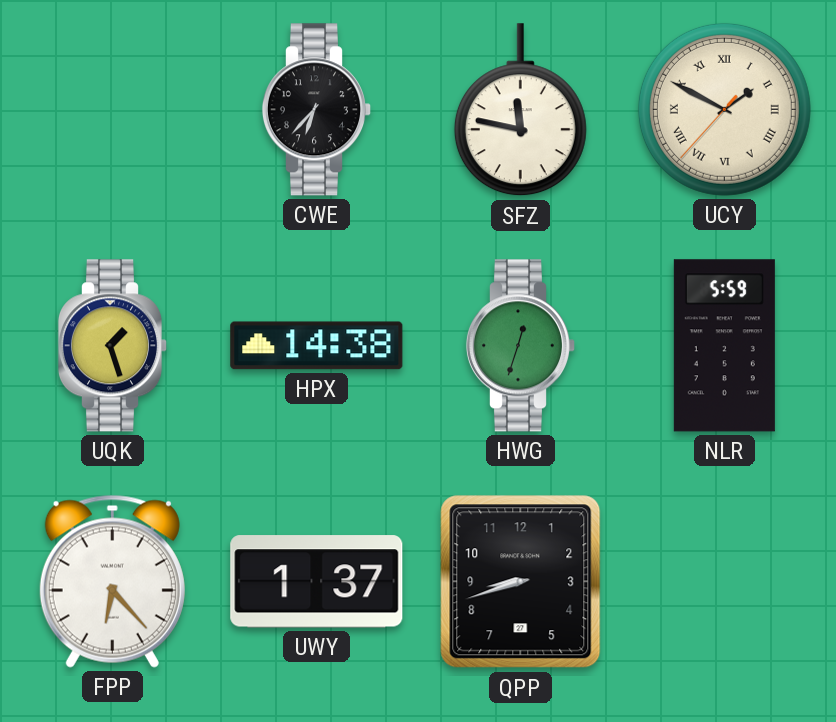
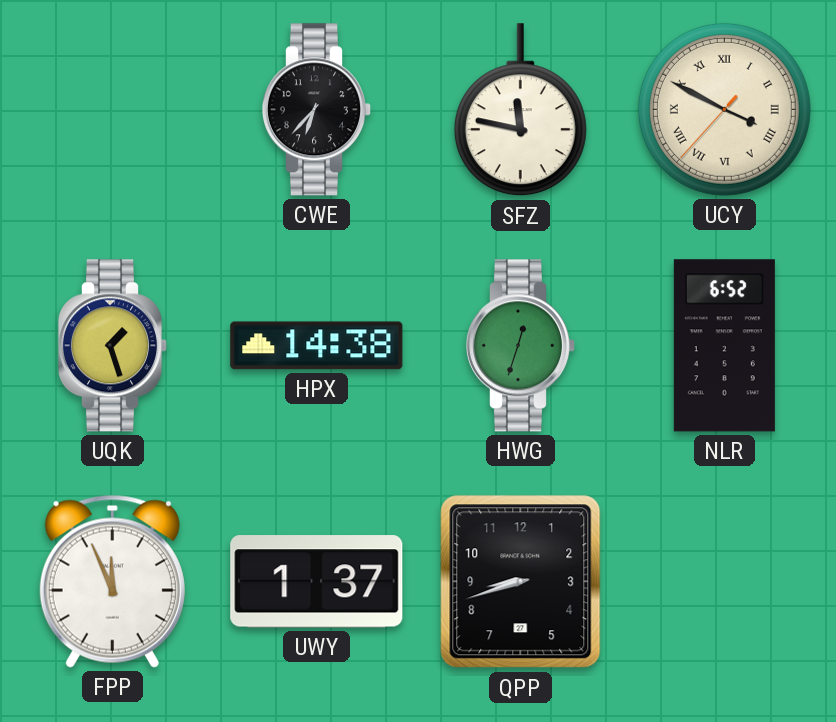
UCY: 1:49 -> 3:49
NLR: 5:59 -> 6:52
FPP: 6:23 -> 11:56
